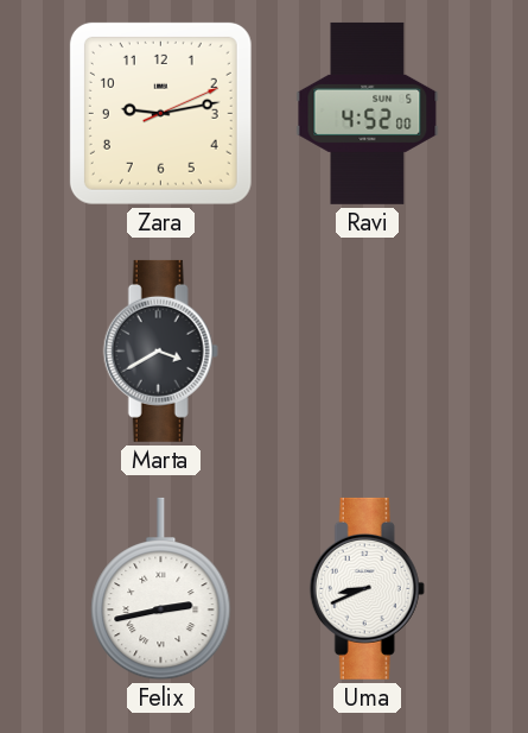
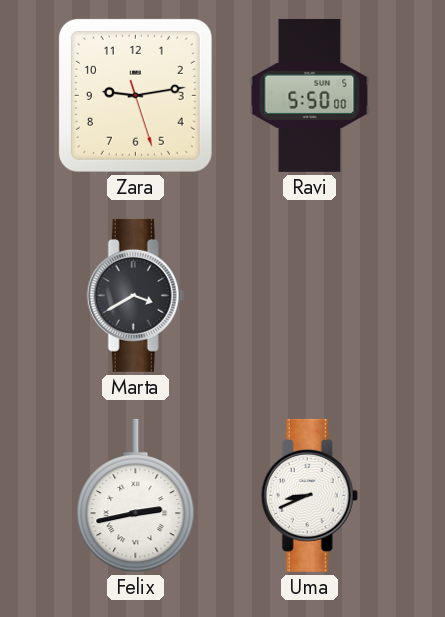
Zara: 9:13:11 -> 9:13:27
Ravi: 4:52 -> 5:50
